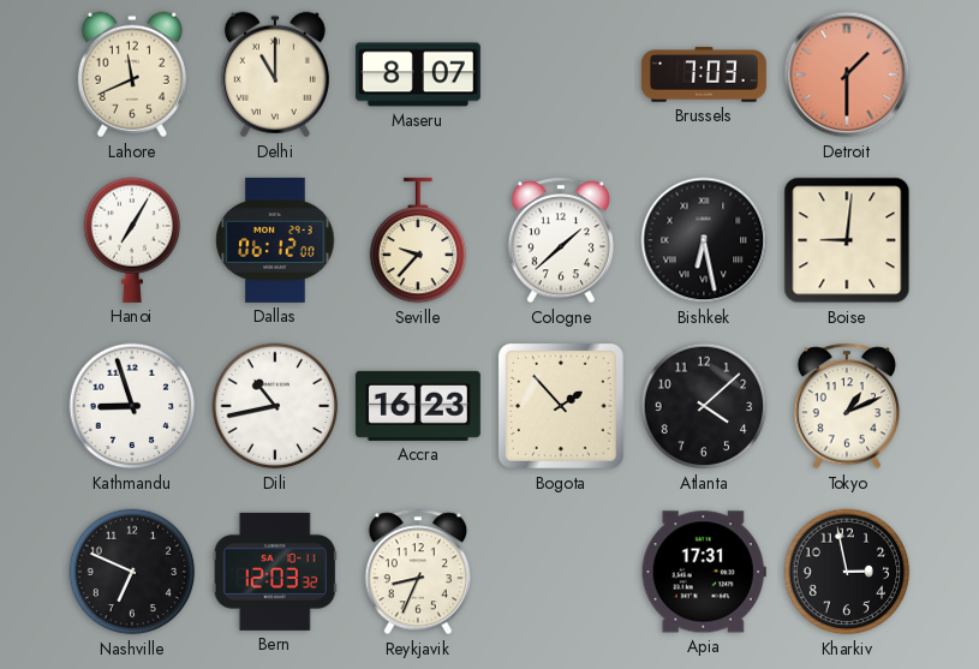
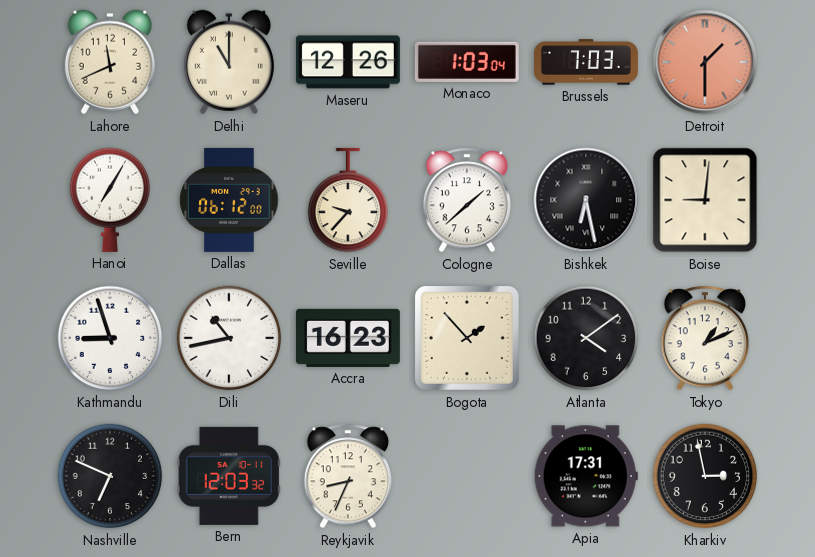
Maseru: 8:07 -> 12:26
Monaco: none -> 1:03
Atlanta: 4:08 -> 4:09
